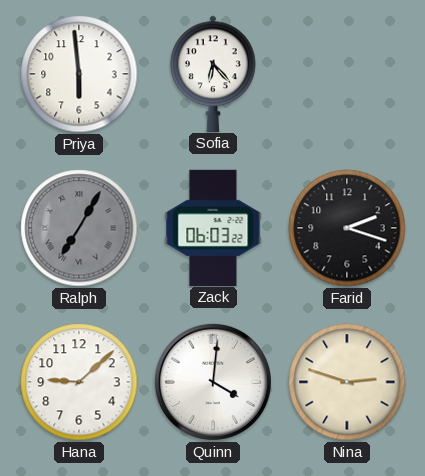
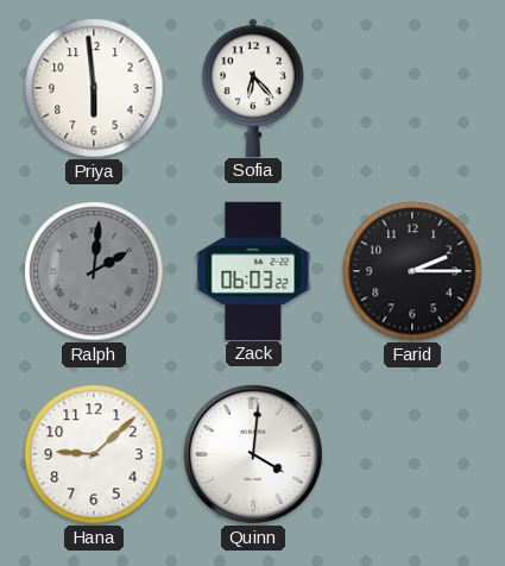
Ralph: 7:05 -> 2:01
Farid: 2:18 -> 2:15
Nina: 2:48 -> none
